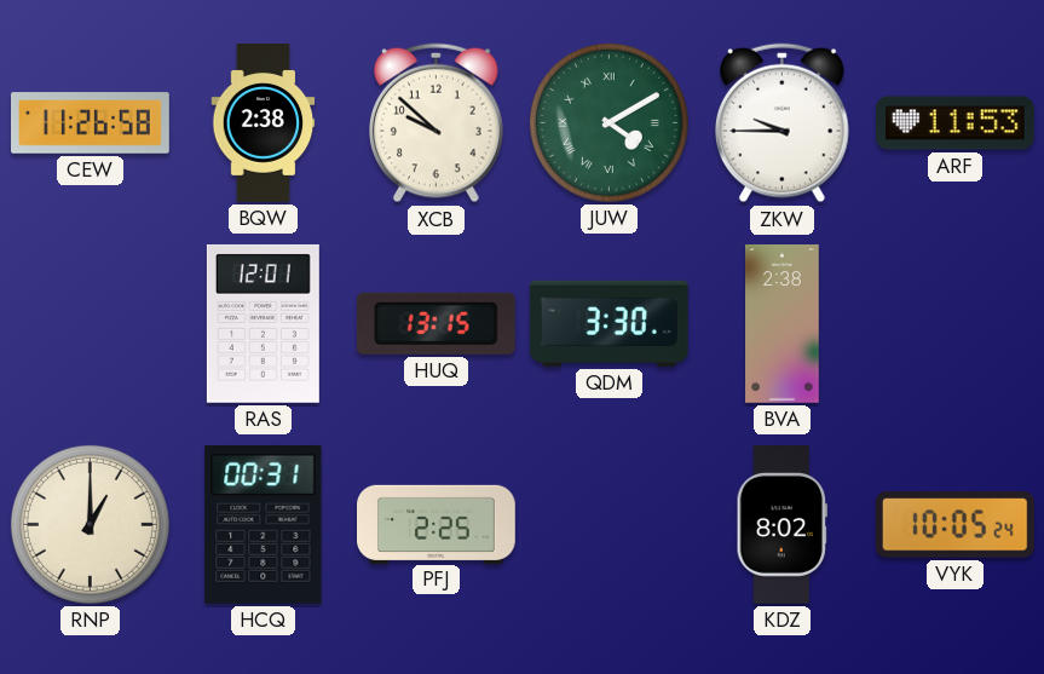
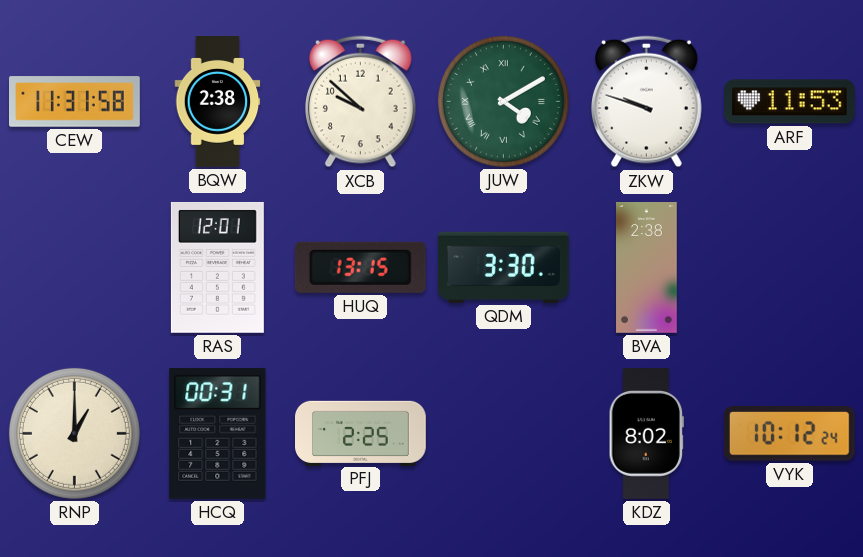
CEW: 11:26 -> 11:31
ZKW: 9:45 -> 9:48
VYK: 10:05 -> 10:12
